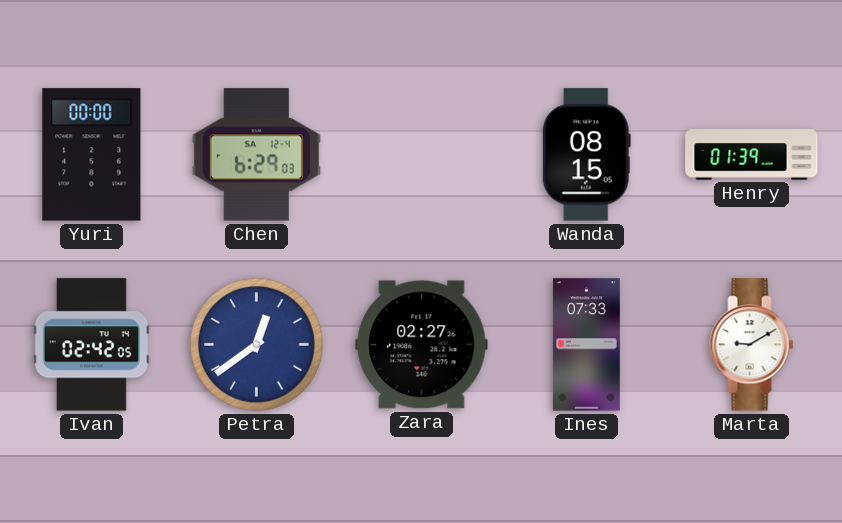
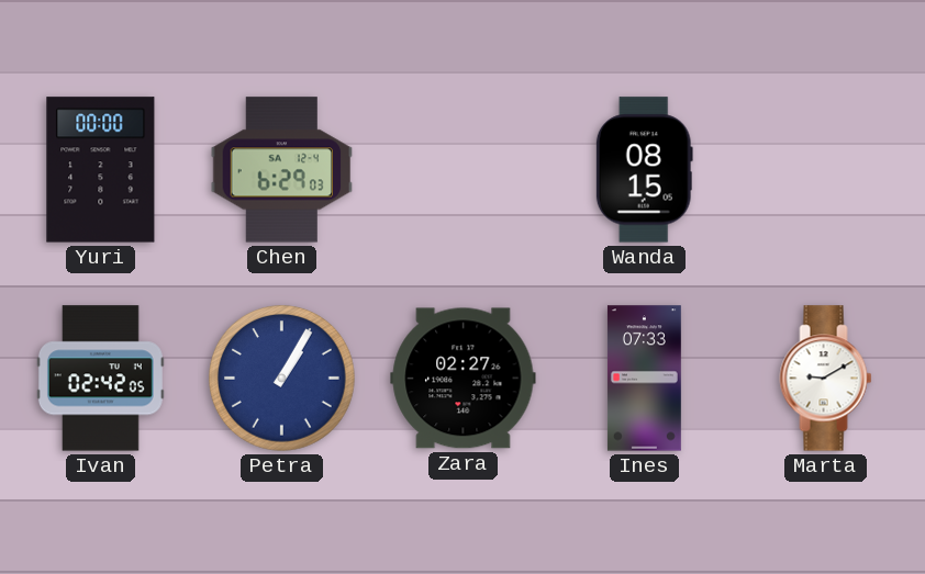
Henry: 01:39 -> none
Petra: 12:39 -> 1:05
